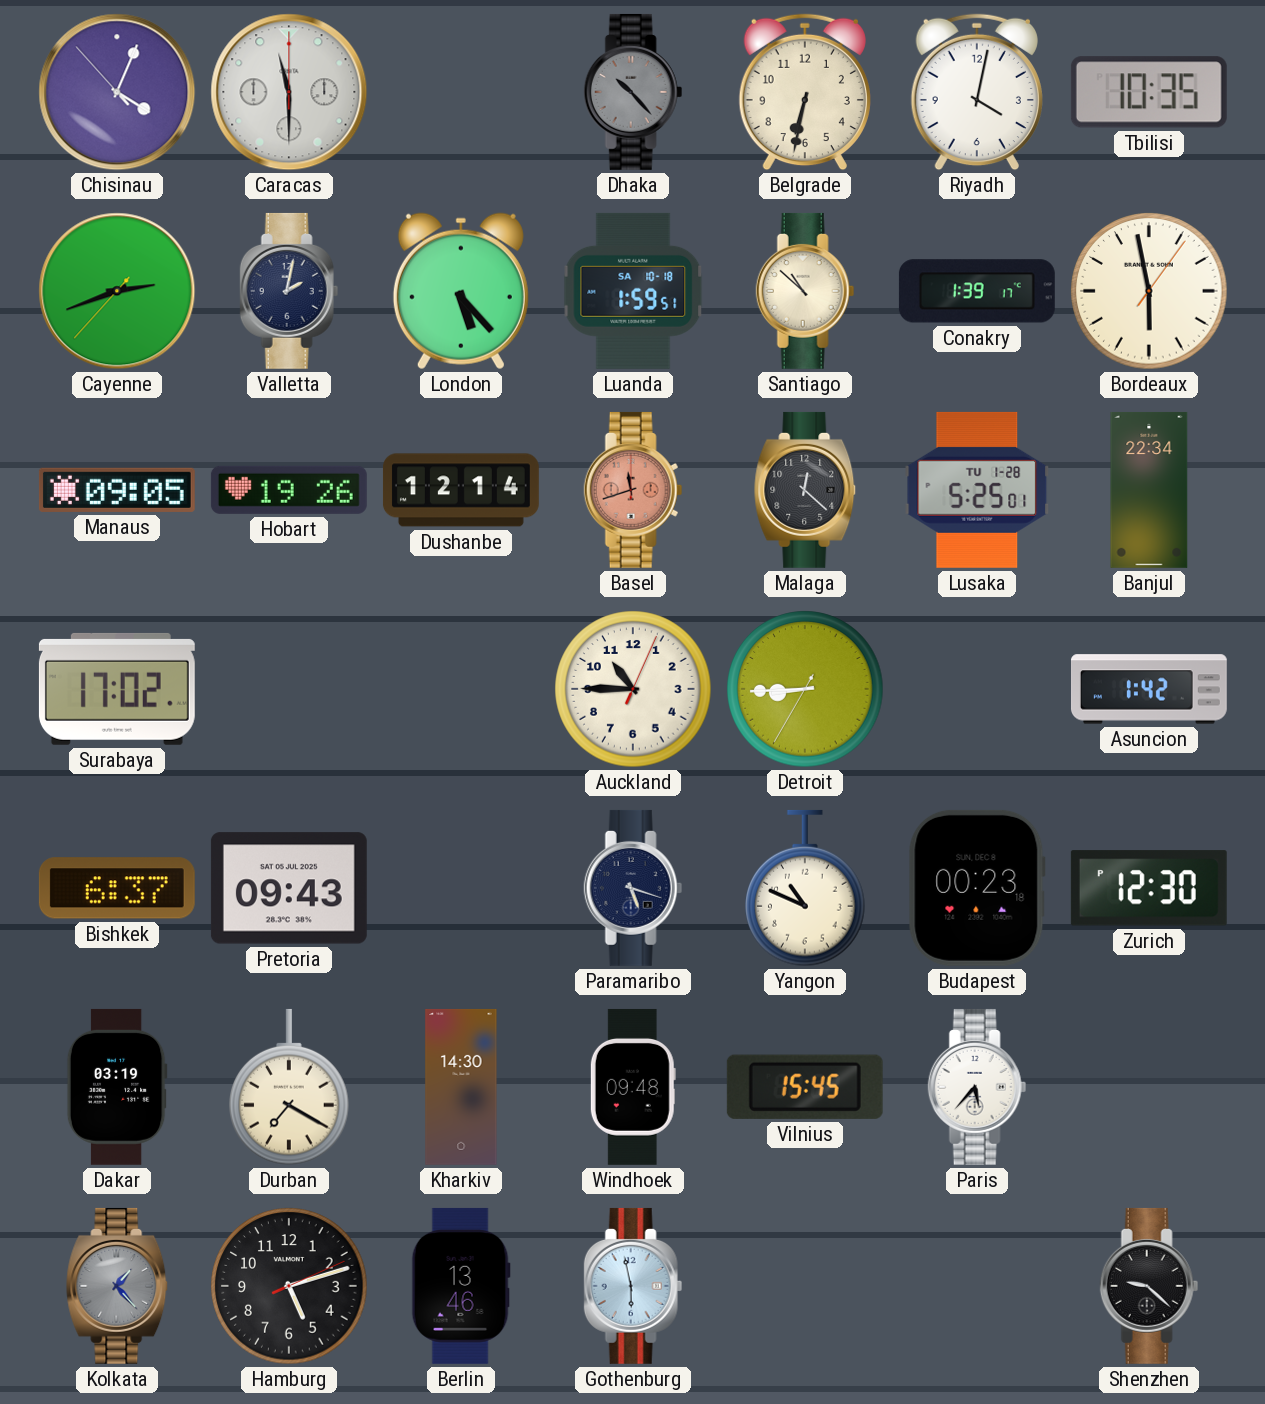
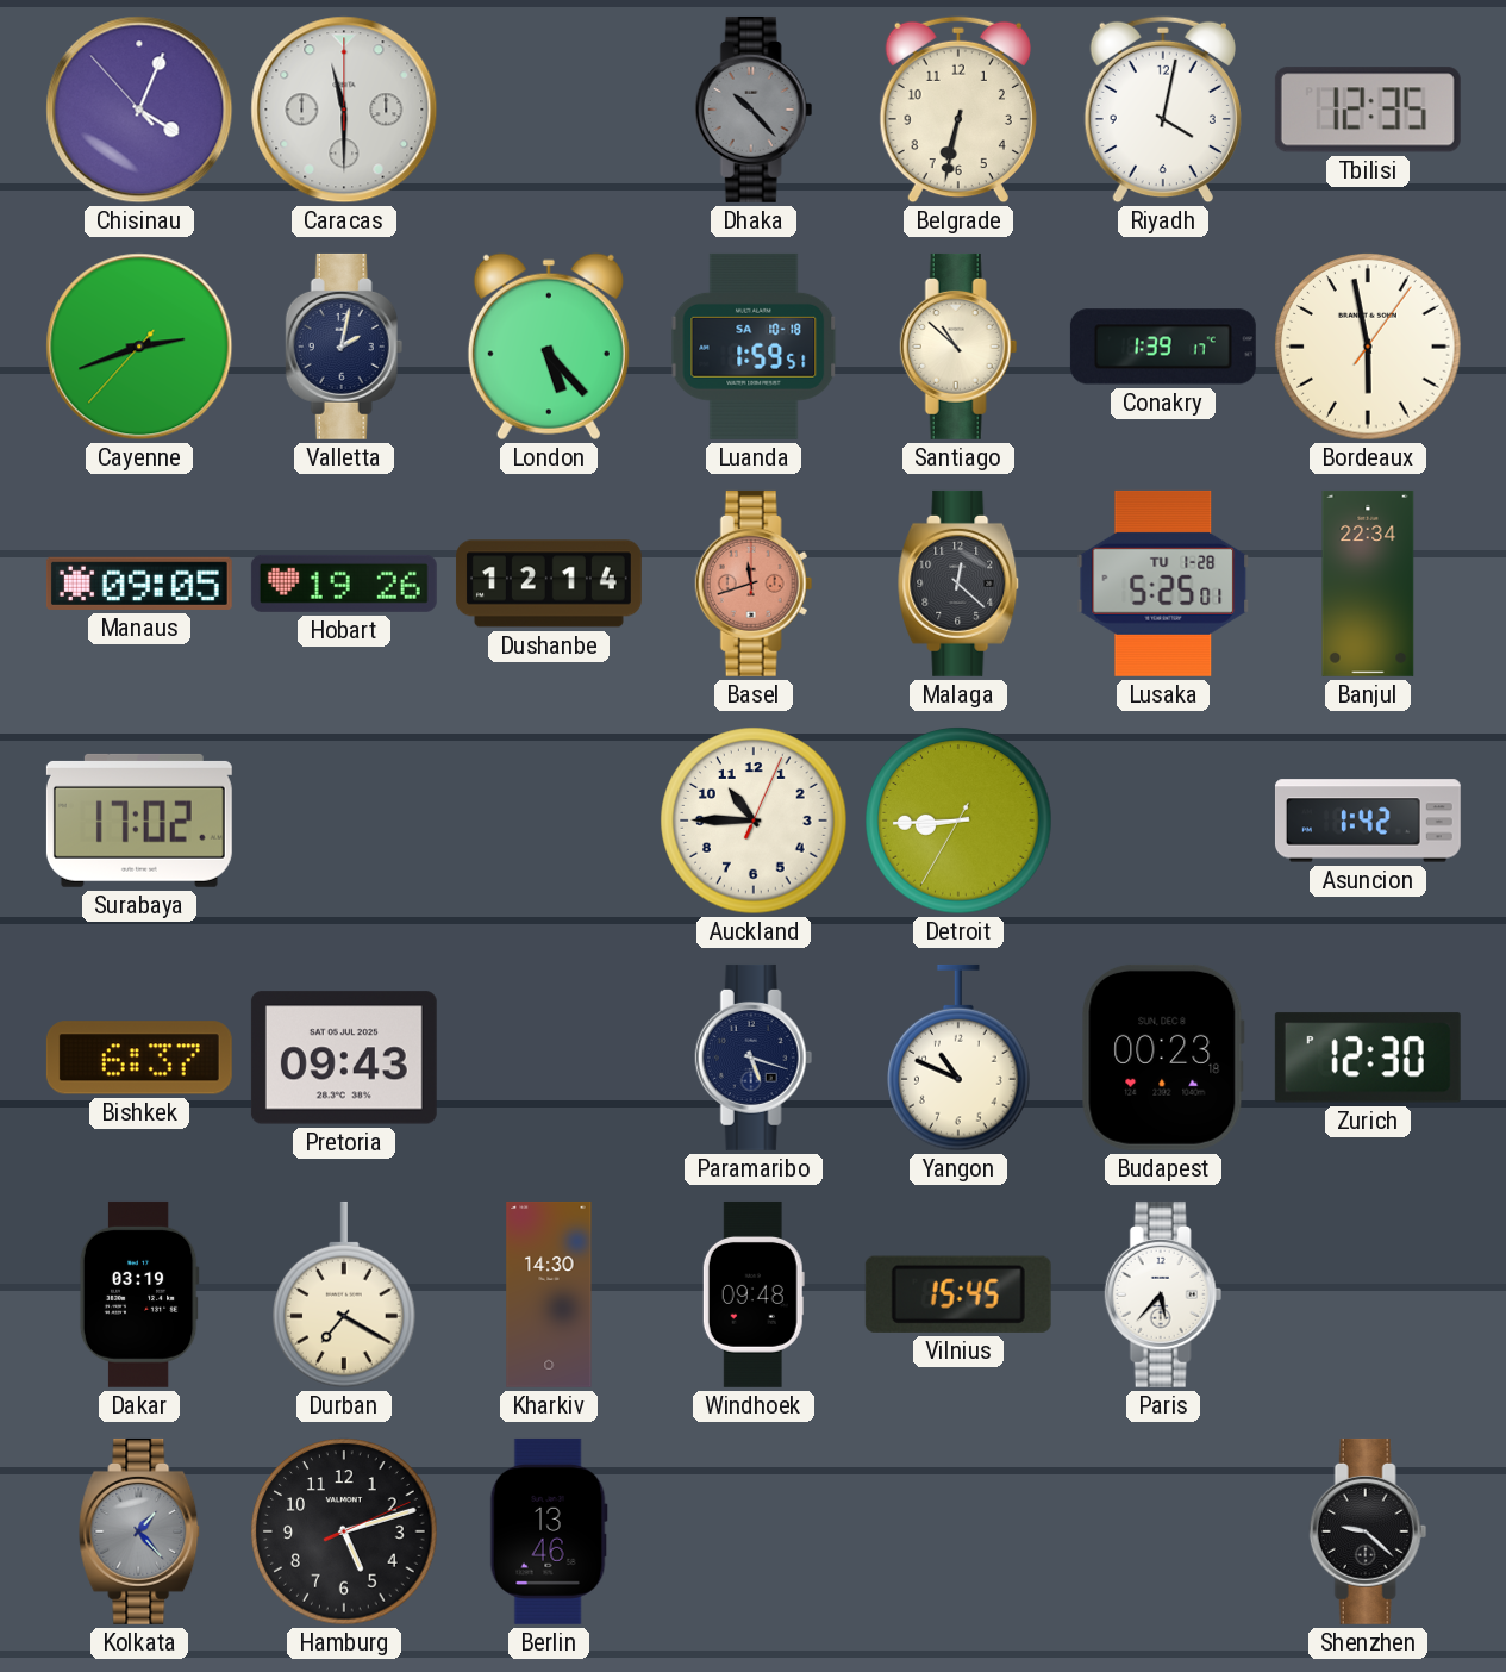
Tbilisi: 10:35 -> 12:35
Gothenburg: 5:58 -> none
